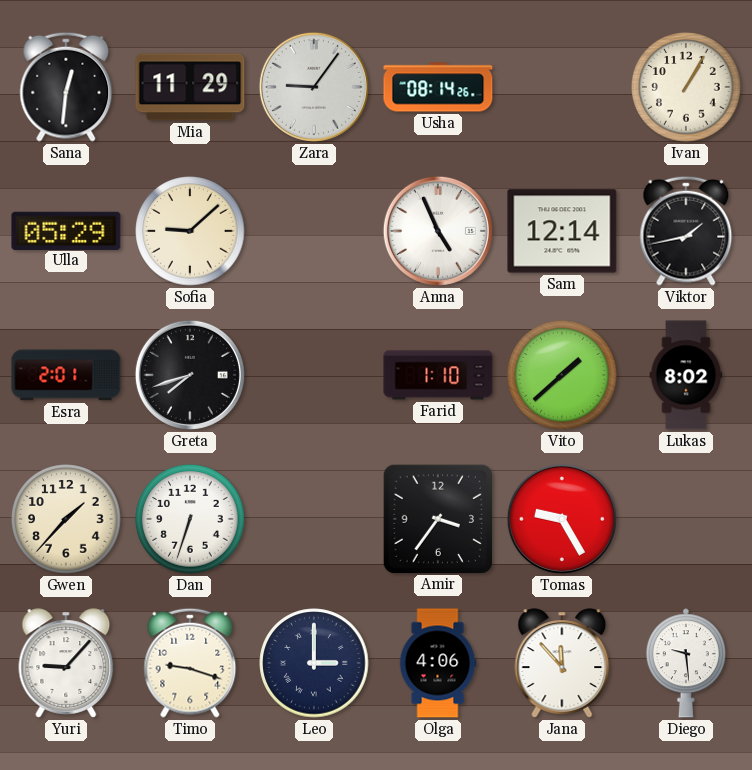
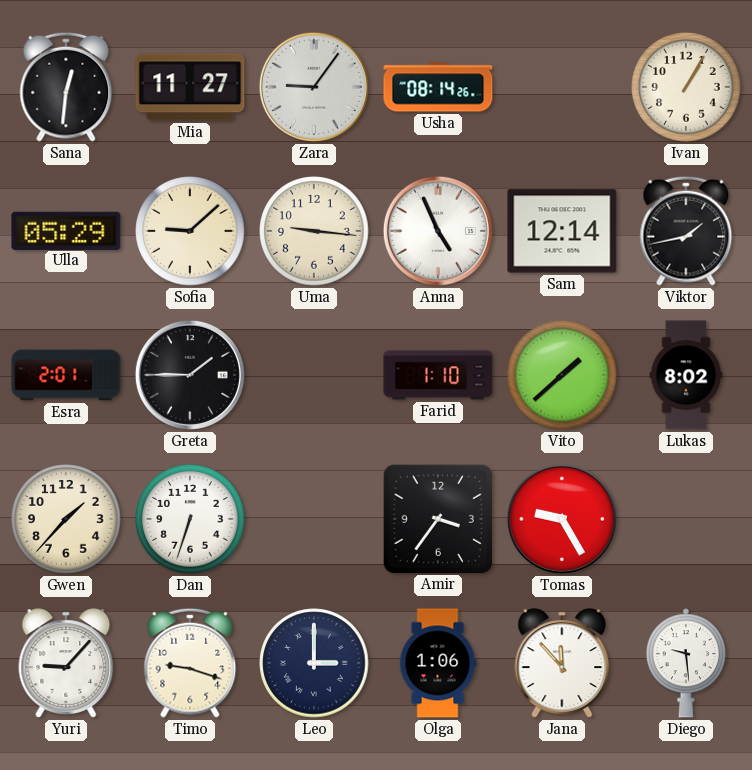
Mia: 11:29 -> 11:27
Uma: none -> 9:16
Greta: 7:42 -> 1:45
Olga: 4:06 -> 1:06
